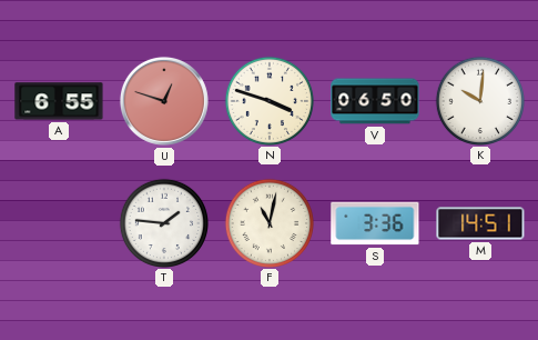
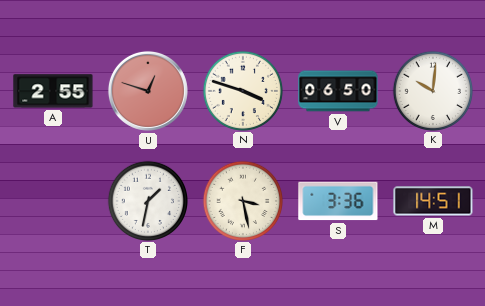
A: 6:55 -> 2:55
T: 1:46 -> 1:32
F: 11:02 -> 3:28
